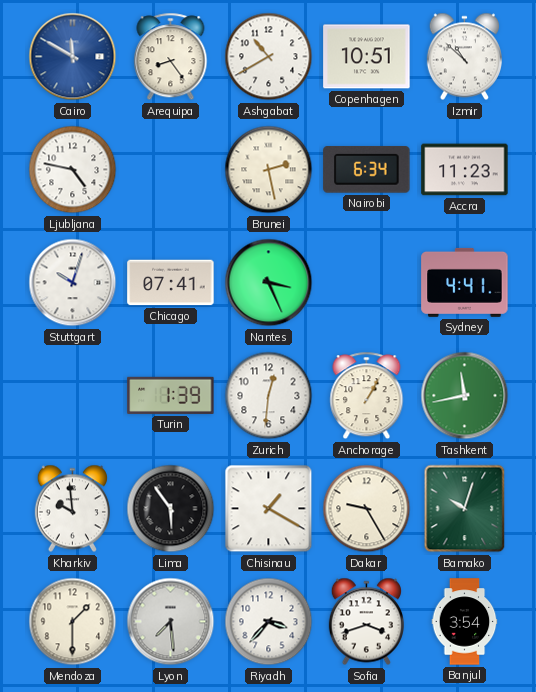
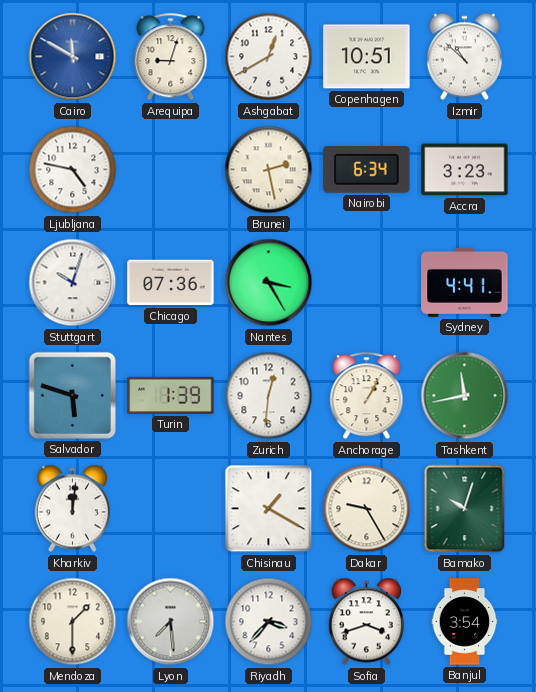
Arequipa: 8:24 -> 9:03
Ashgabat: 10:40 -> 12:40
Accra: 11:23 -> 3:23
Chicago: 07:41 -> 07:36
Nantes: 3:26 -> 3:25
Salvador: none -> 5:48
Kharkiv: 9:59 -> 12:01
Lima: 5:54 -> none
